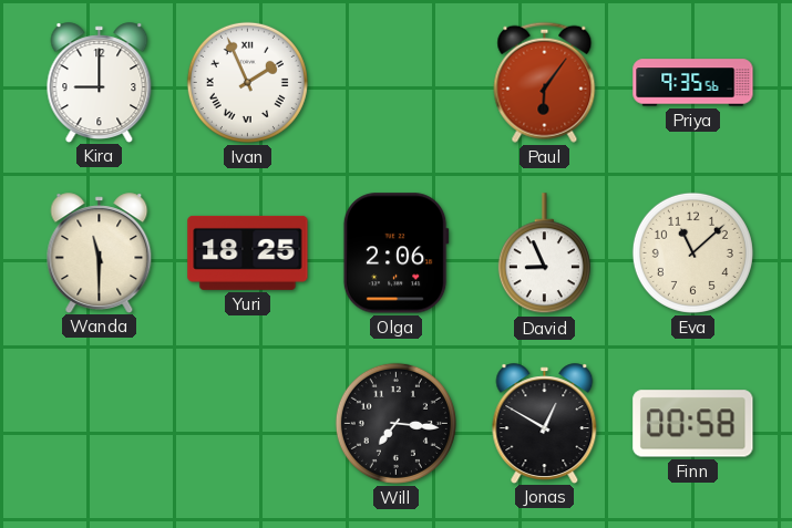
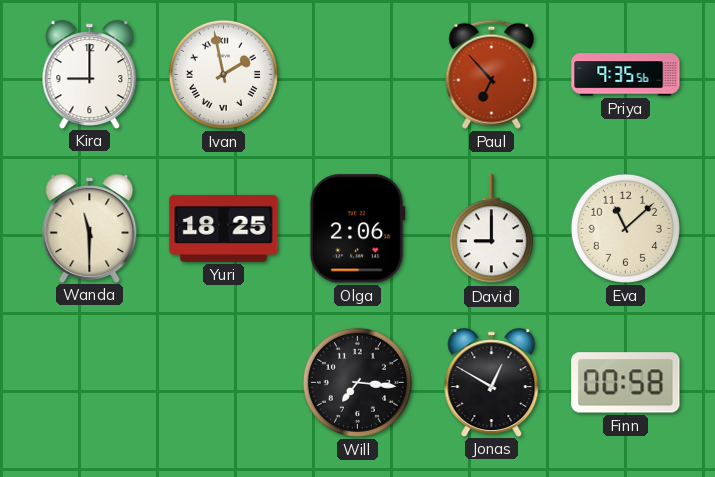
Ivan: 1:56 -> 1:58
Paul: 6:06 -> 6:53
David: 8:56 -> 9:00
